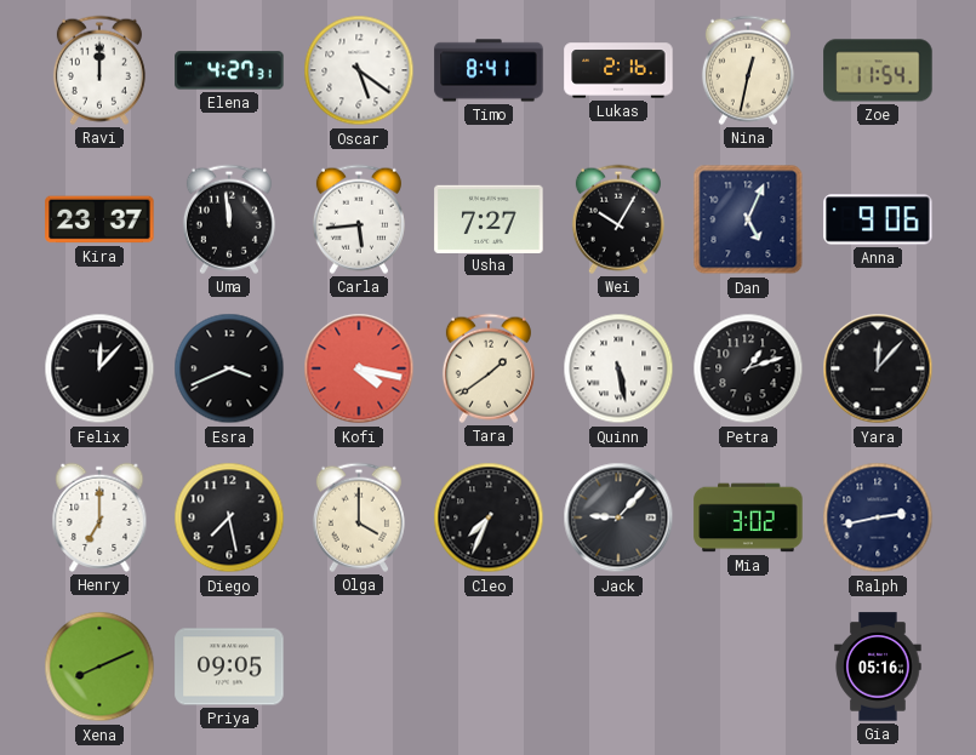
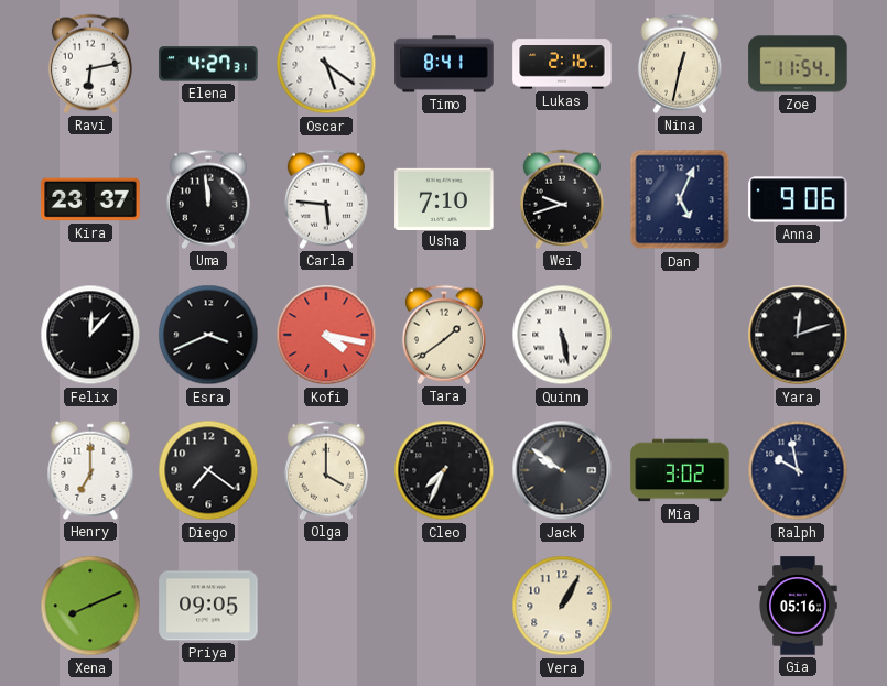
Ravi: 12:00 -> 6:13
Carla: 5:44 -> 5:46
Usha: 7:27 -> 7:10
Wei: 10:05 -> 9:42
Petra: 1:12 -> none
Yara: 12:07 -> 12:12
Diego: 7:28 -> 7:21
Jack: 9:07 -> 9:51
Ralph: 2:43 -> 9:58
Vera: none -> 1:05
